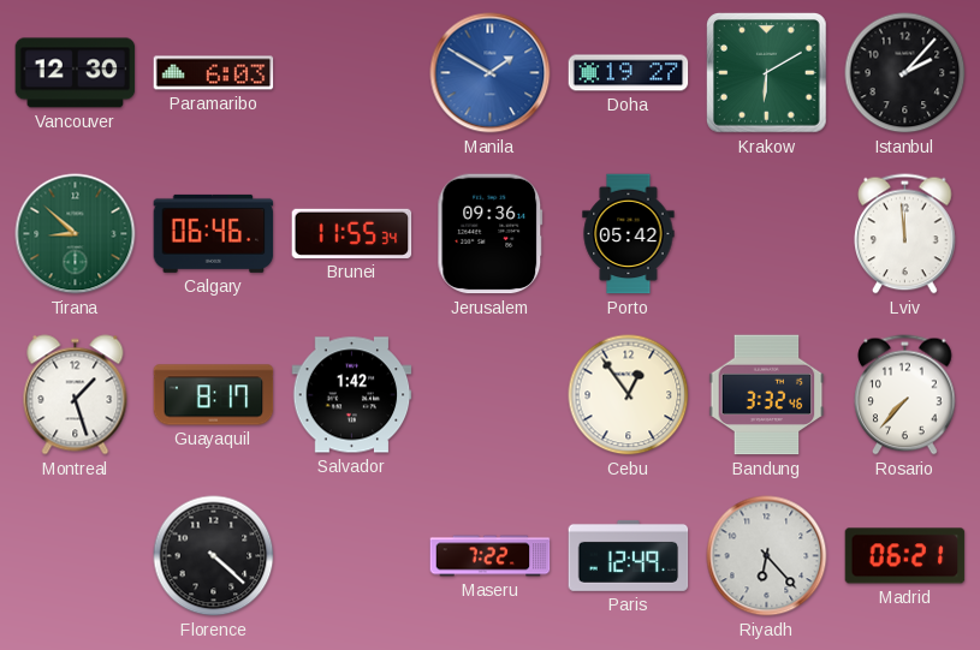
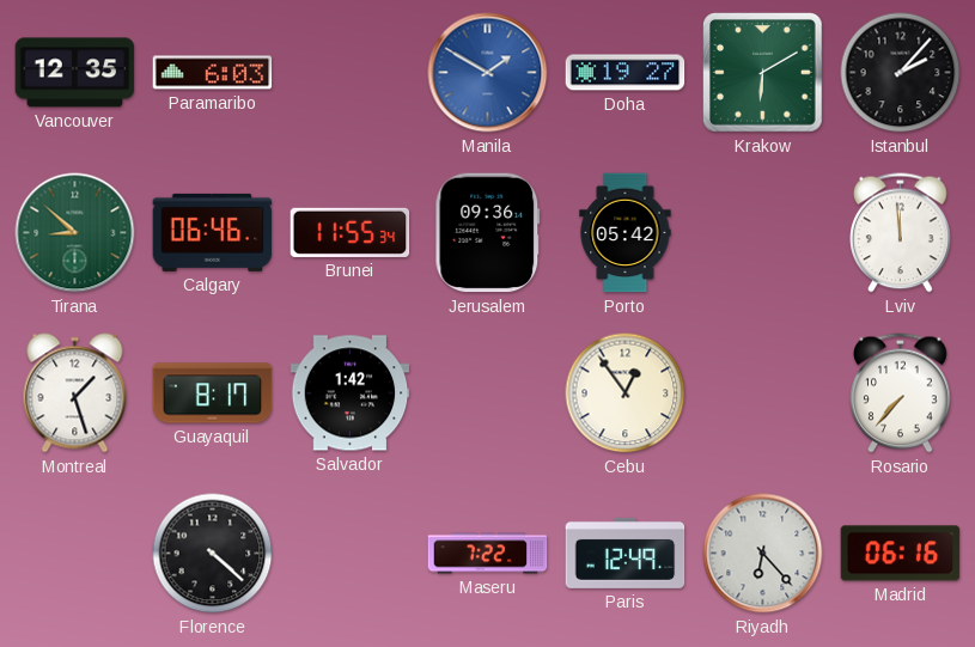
Vancouver: 12:30 -> 12:35
Bandung: 3:32 -> none
Madrid: 06:21 -> 06:16
